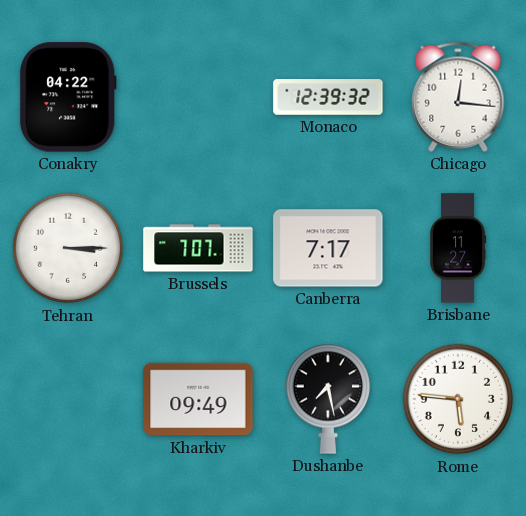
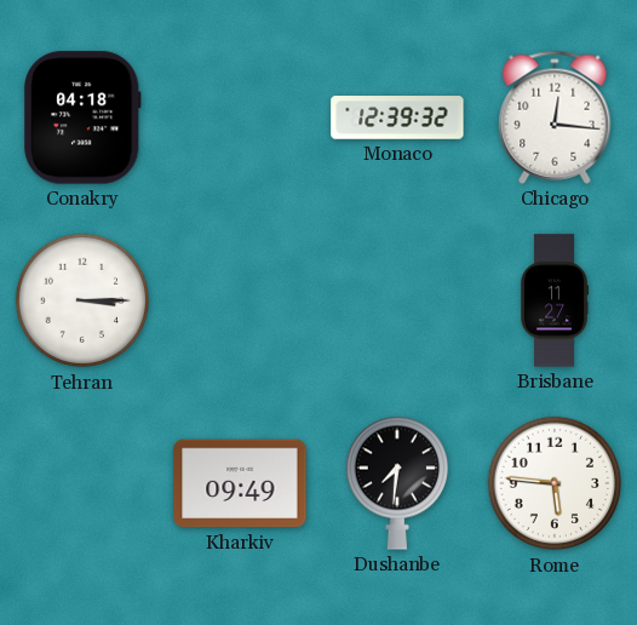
Conakry: 04:22 -> 04:18
Brussels: 7:07 -> none
Canberra: 7:17 -> none
Dushanbe: 7:28 -> 7:31
